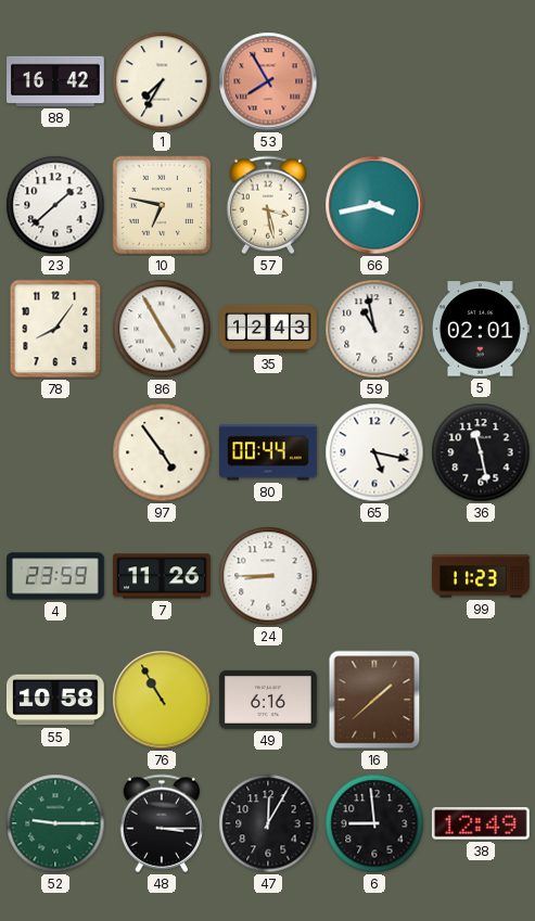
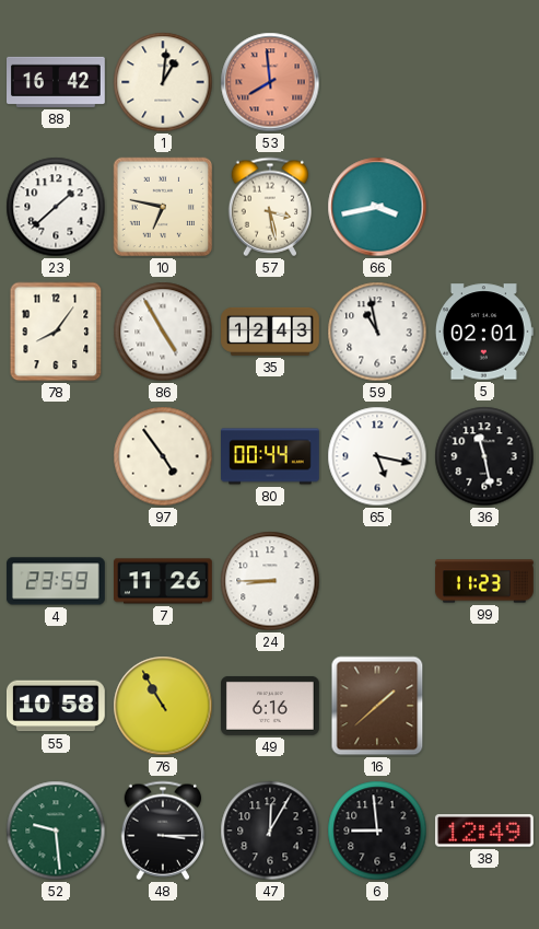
1: 7:35 -> 1:01
53: 7:55 -> 7:59
52: 9:15 -> 9:29
